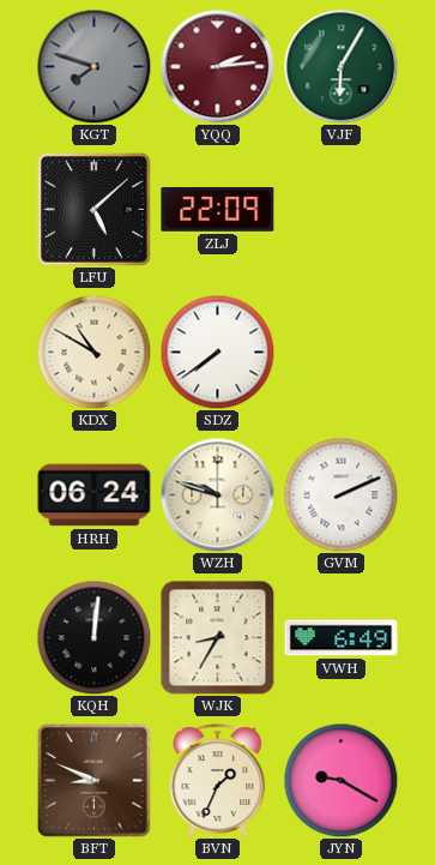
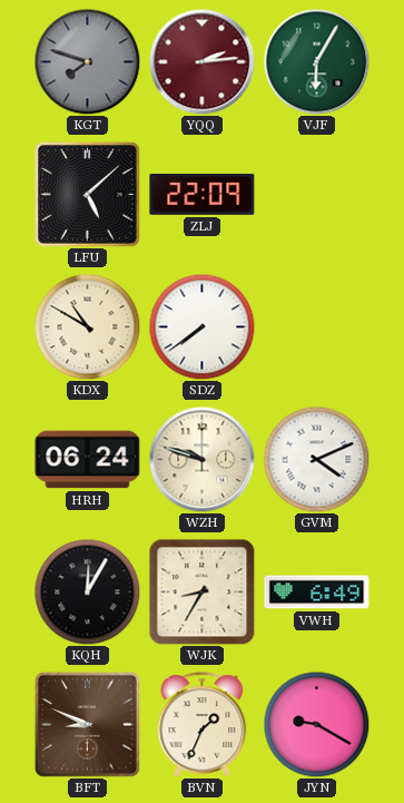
GVM: 2:11 -> 4:11
KQH: 12:01 -> 12:05
